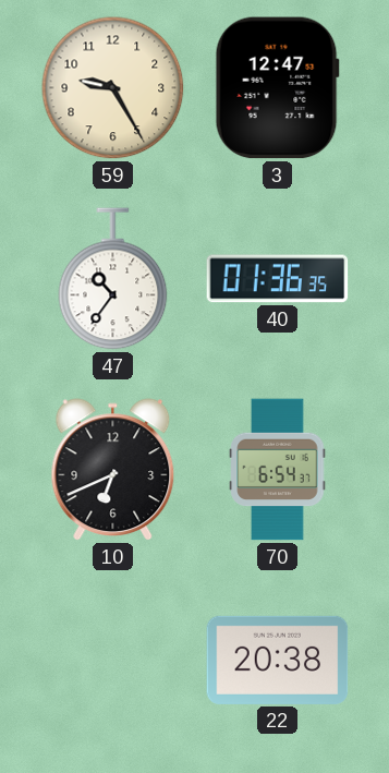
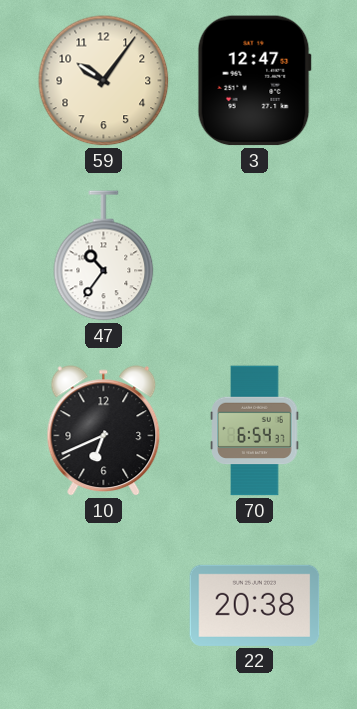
59: 9:25 -> 10:06
40: 01:36 -> none
